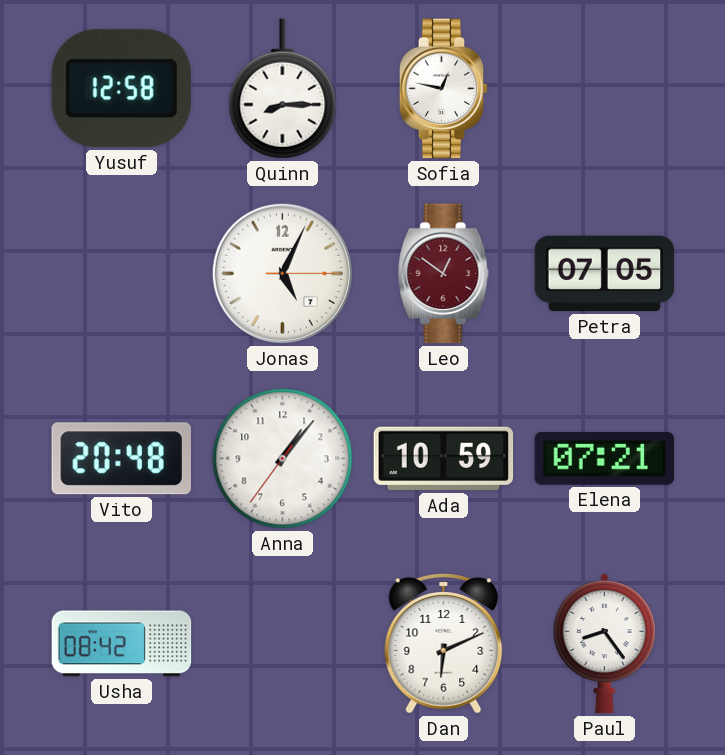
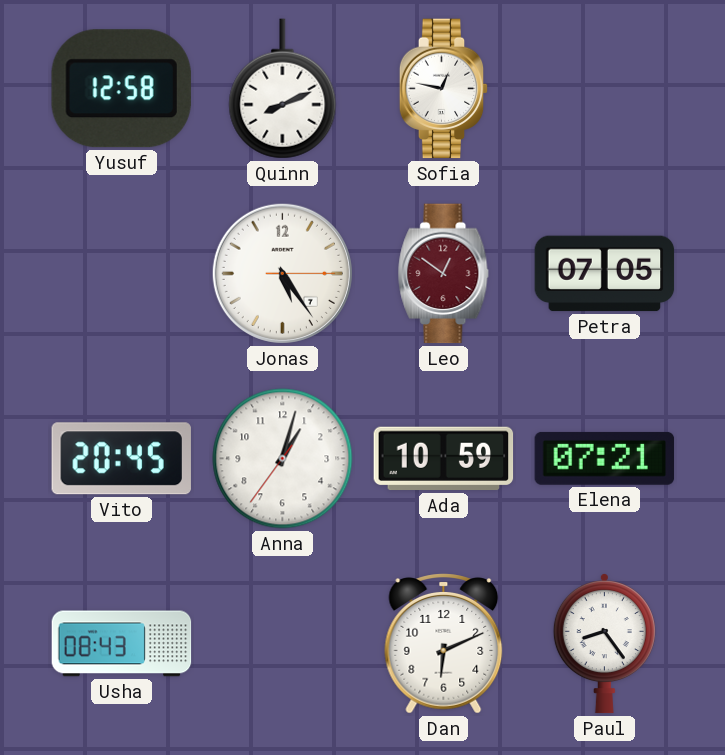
Quinn: 8:15 -> 8:11
Jonas: 5:04 -> 5:24
Vito: 20:48 -> 20:45
Anna: 1:06 -> 1:02
Usha: 08:42 -> 08:43
